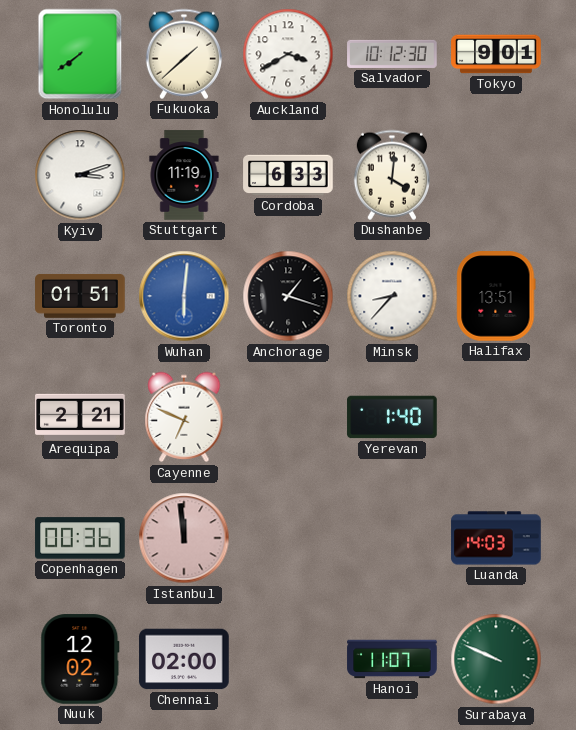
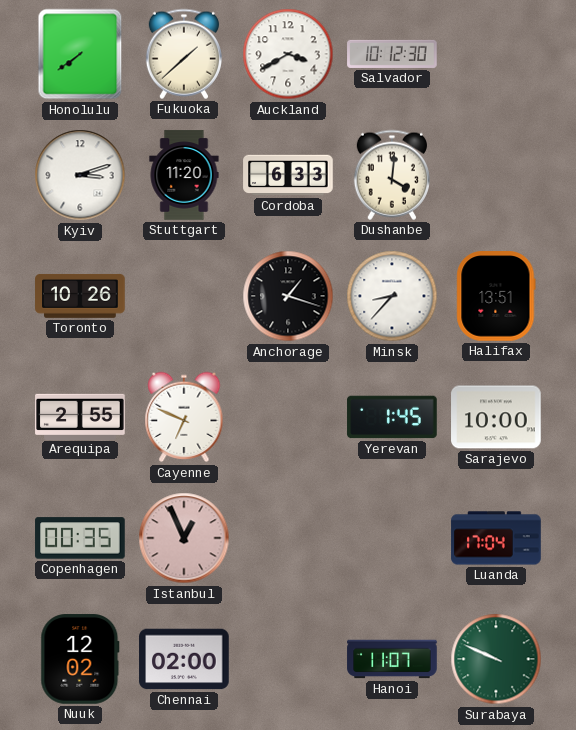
Tokyo: 9:01 -> none
Stuttgart: 11:19 -> 11:20
Toronto: 01:51 -> 10:26
Wuhan: 6:01 -> none
Arequipa: 2:21 -> 2:55
Yerevan: 1:40 -> 1:45
Sarajevo: none -> 10:00
Copenhagen: 00:36 -> 00:35
Istanbul: 11:59 -> 12:56
Luanda: 14:03 -> 17:04
